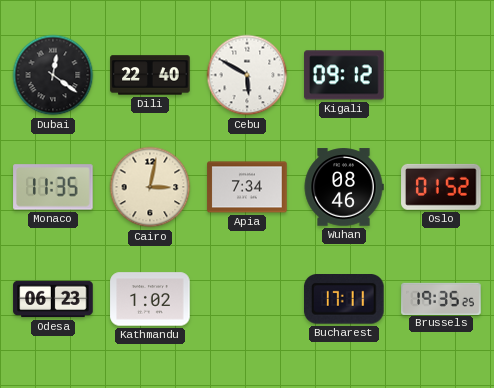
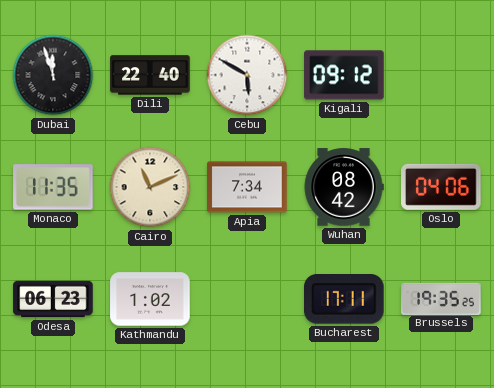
Dubai: 12:21 -> 11:57
Cairo: 3:02 -> 11:11
Wuhan: 08:46 -> 08:42
Oslo: 01:52 -> 04:06
